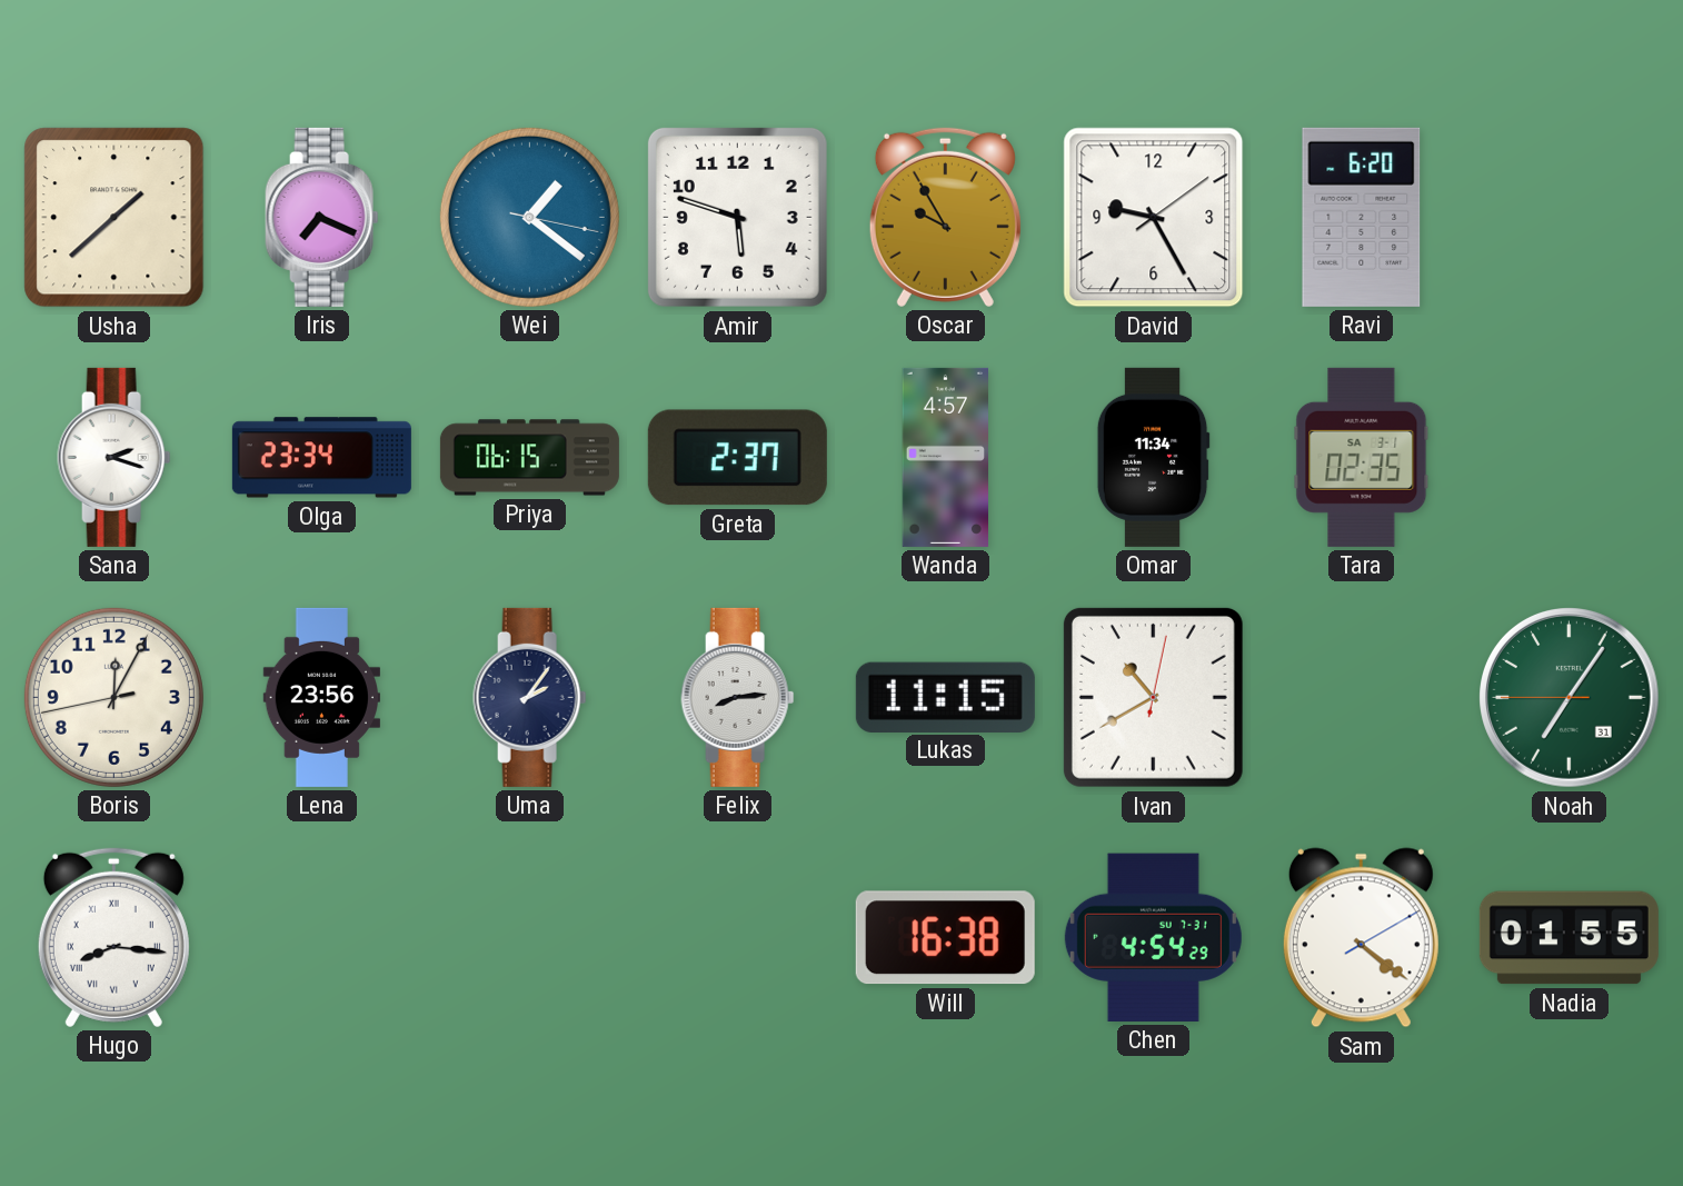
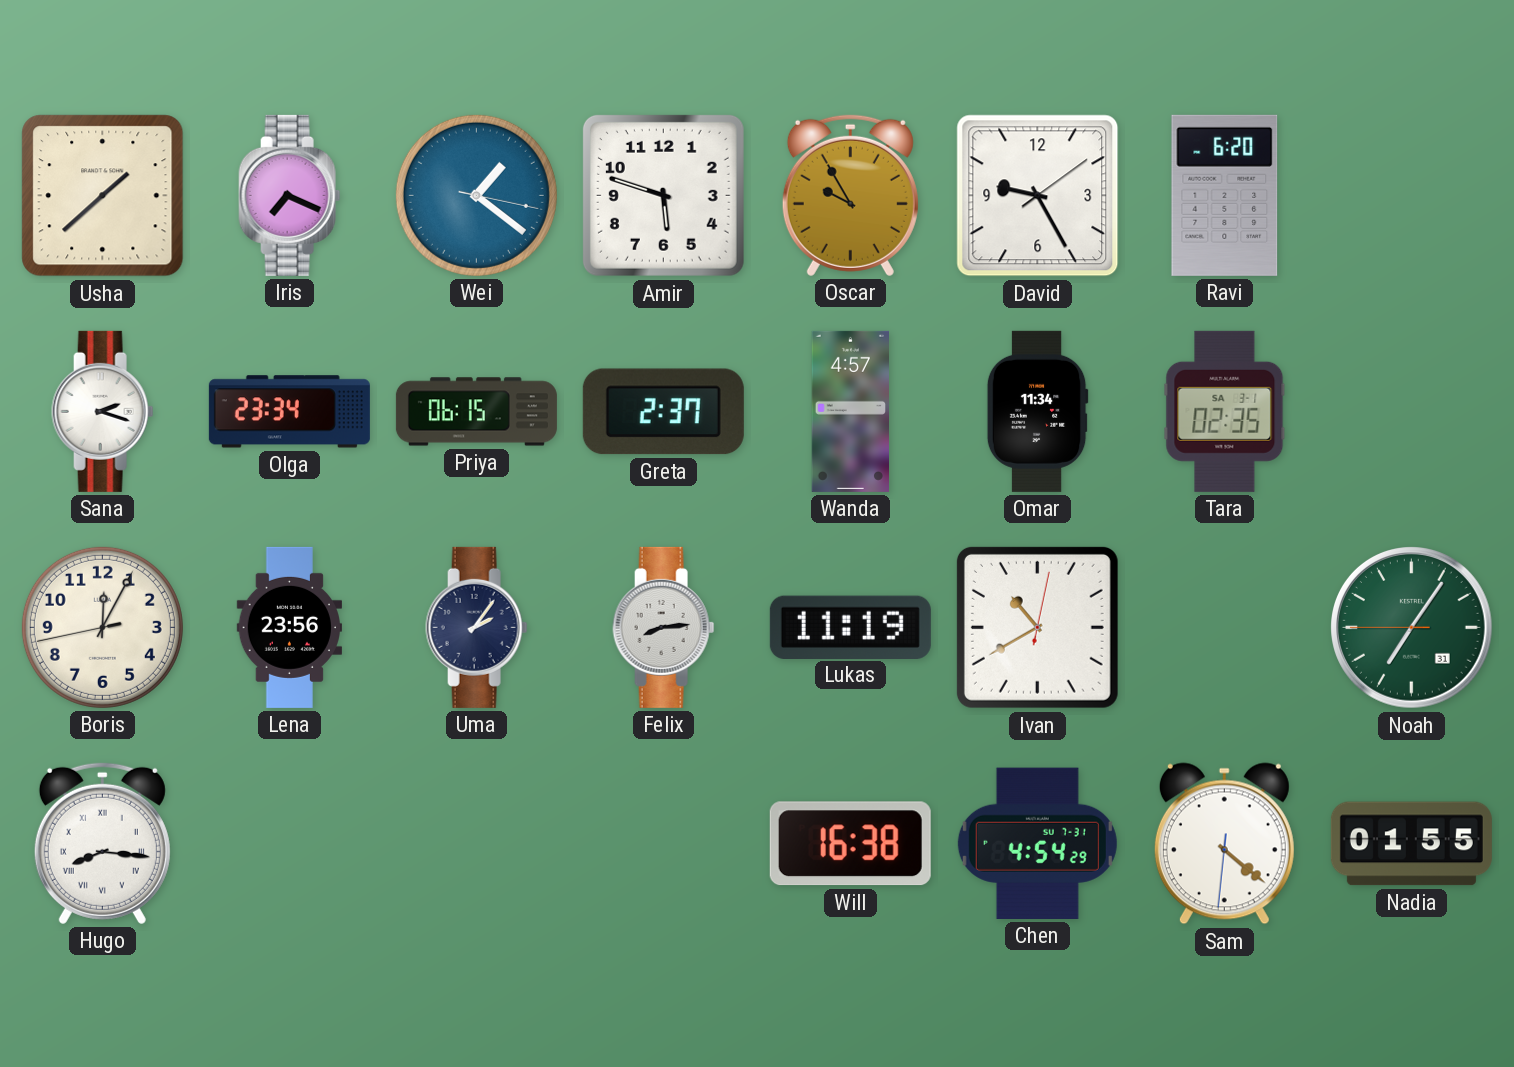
Lukas: 11:15 -> 11:19
Sam: 4:21:10 -> 4:21:31
